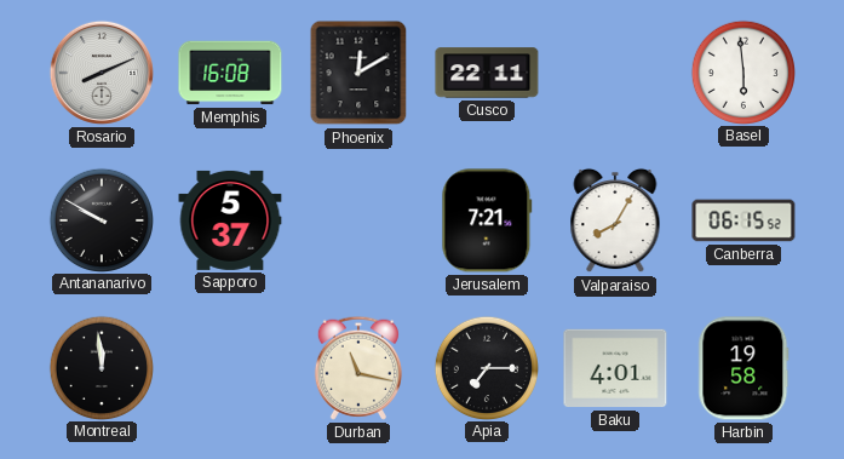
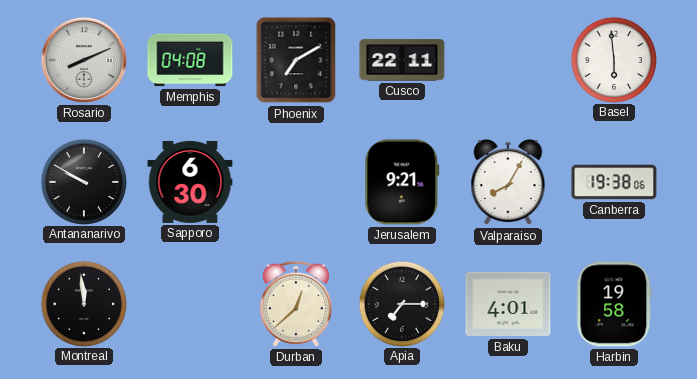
Memphis: 16:08 -> 04:08
Phoenix: 12:10 -> 7:10
Sapporo: 5:37 -> 6:30
Jerusalem: 7:21 -> 9:21
Canberra: 06:15 -> 19:38
Durban: 11:17 -> 12:38
